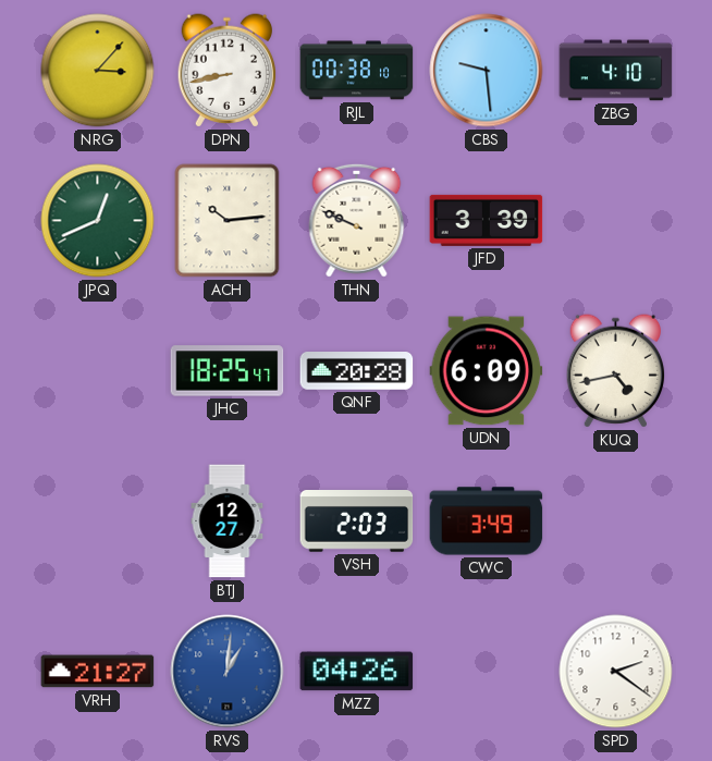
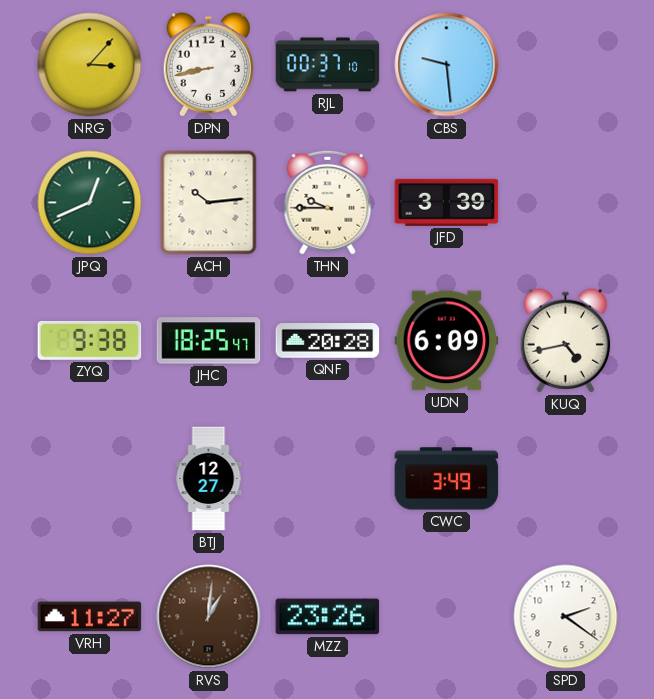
RJL: 00:38 -> 00:37
ZBG: 4:10 -> none
THN: 9:49 -> 9:45
ZYQ: none -> 9:38
VSH: 2:03 -> none
VRH: 21:27 -> 11:27
RVS dial: blue -> brown
MZZ: 04:26 -> 23:26
